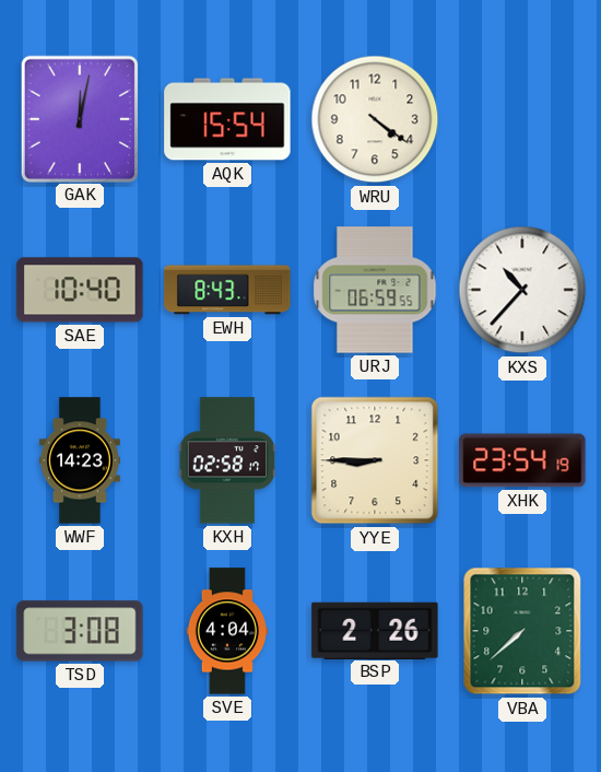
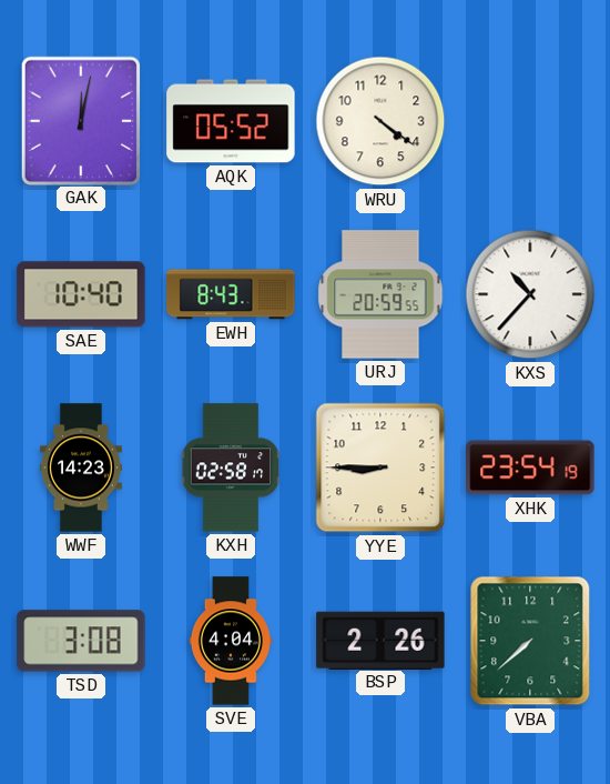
AQK: 15:54 -> 05:52
URJ: 06:59 -> 20:59
